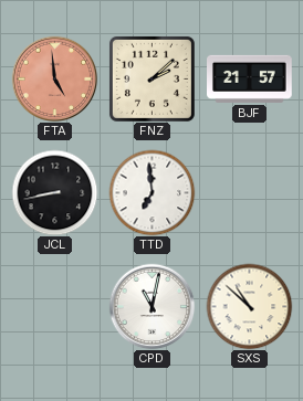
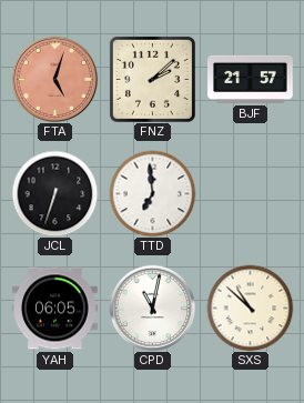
FTA: 4:59 -> 5:03
JCL: 8:43 -> 6:33
YAH: none -> 06:05
